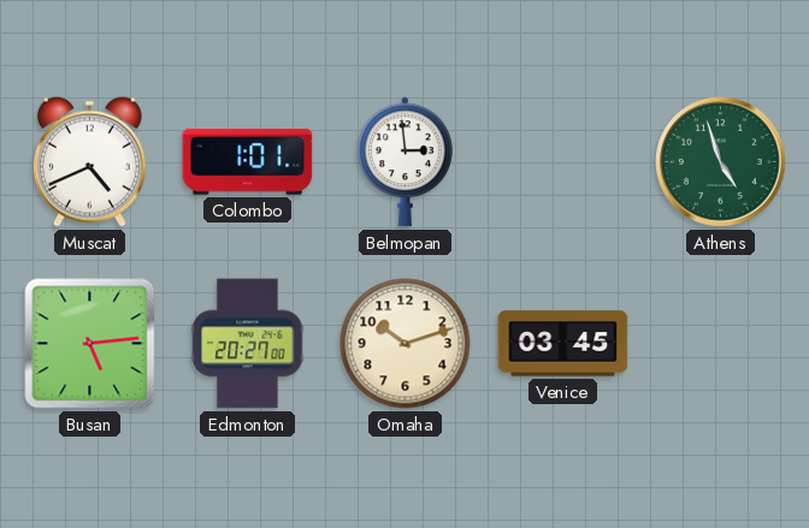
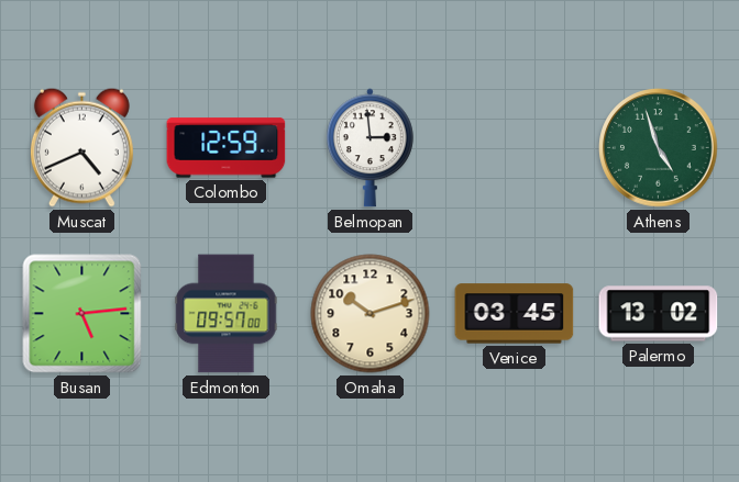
Colombo: 1:01 -> 12:59
Edmonton: 20:27 -> 09:57
Palermo: none -> 13:02
